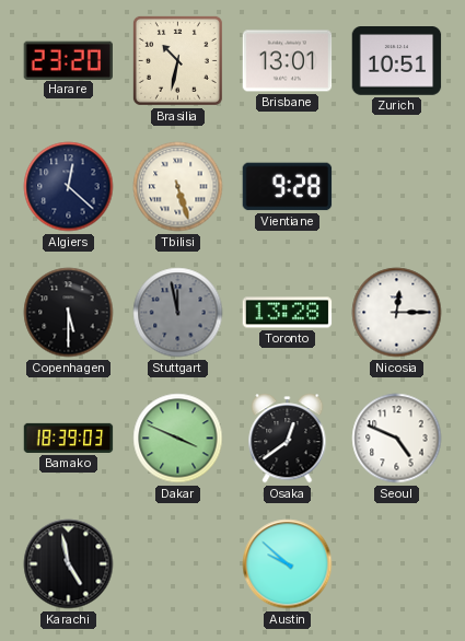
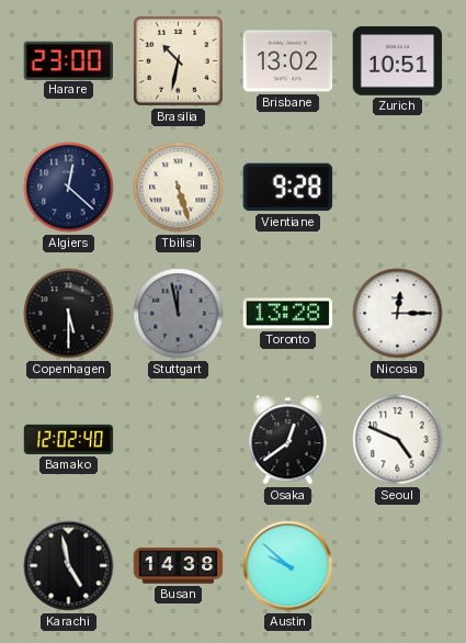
Harare: 23:20 -> 23:00
Brisbane: 13:01 -> 13:02
Bamako: 18:39 -> 12:02
Dakar: 3:49 -> none
Busan: none -> 14:38
